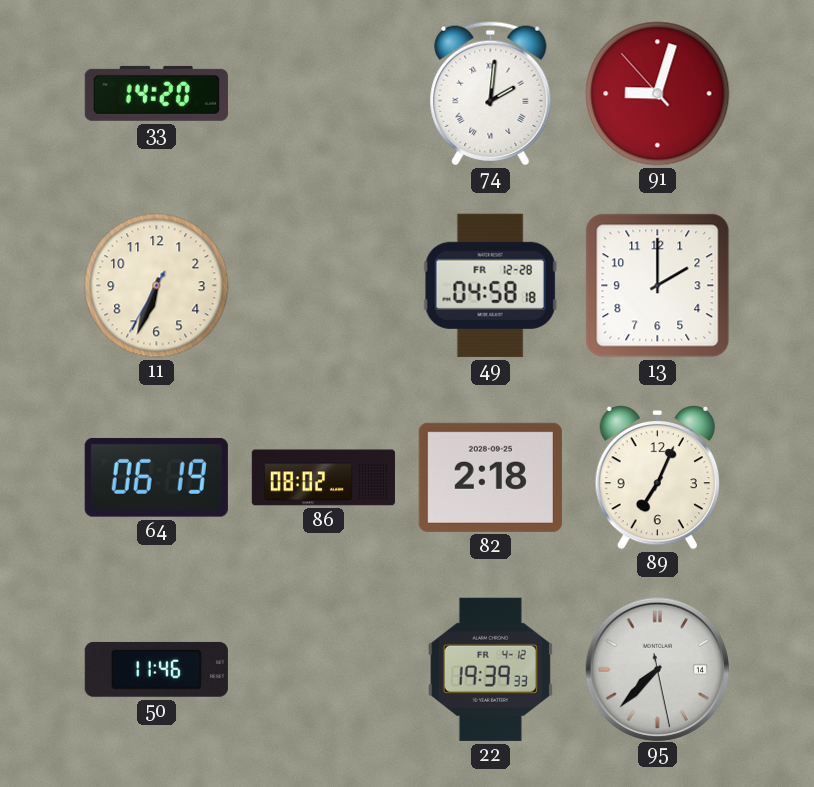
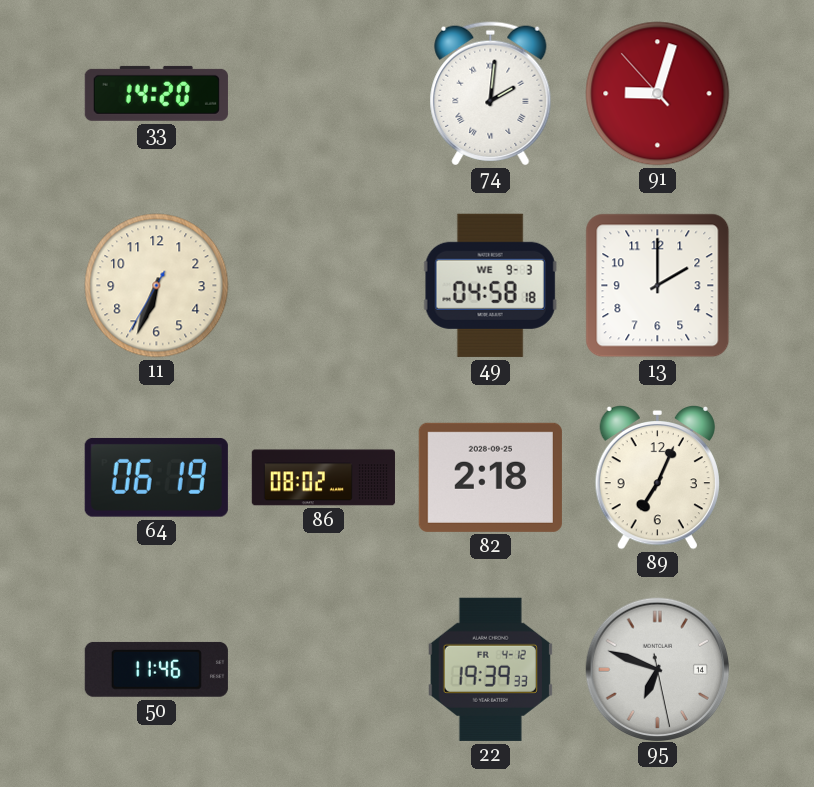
49 date: FR 12-28 -> WE 9-3
95: 7:37 -> 6:48
